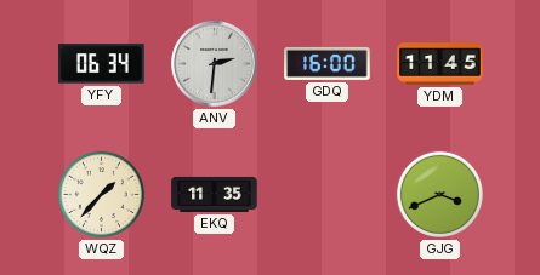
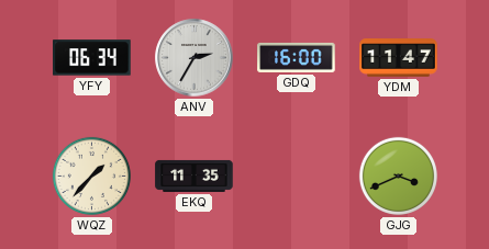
ANV: 2:31 -> 2:35
YDM: 11:45 -> 11:47
